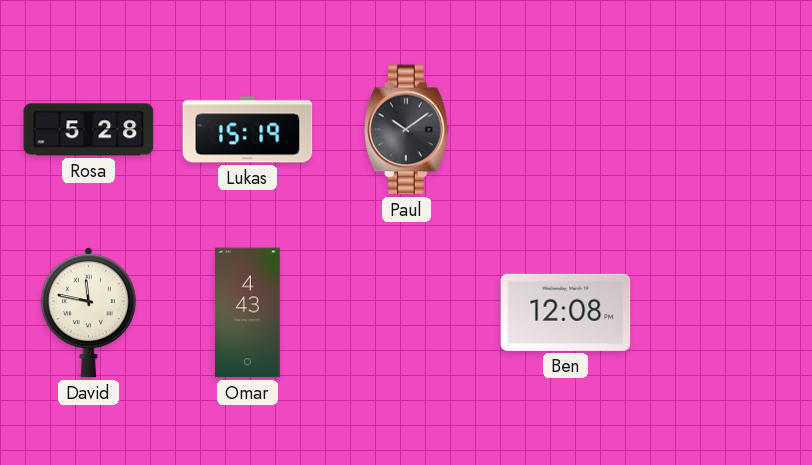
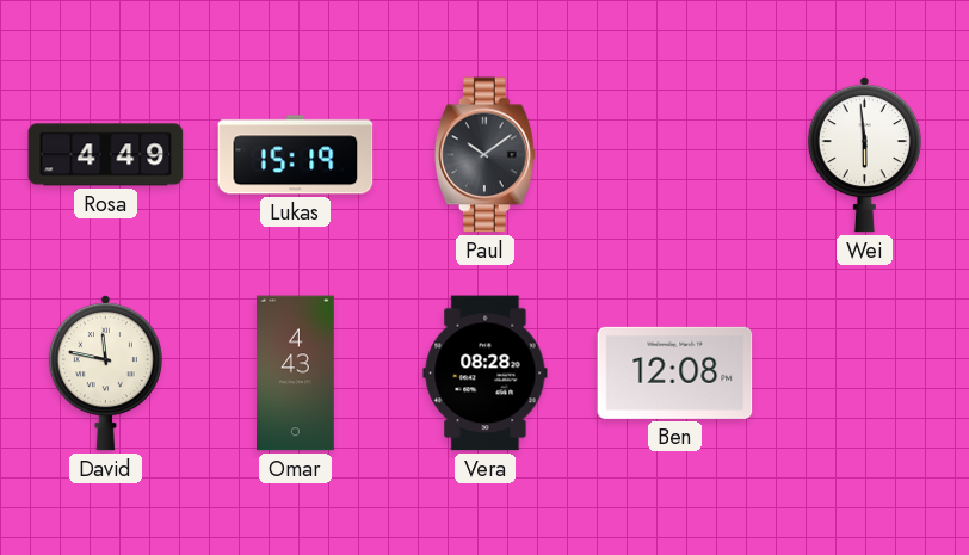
Rosa: 5:28 -> 4:49
Wei: none -> 5:59
Vera: none -> 08:28
